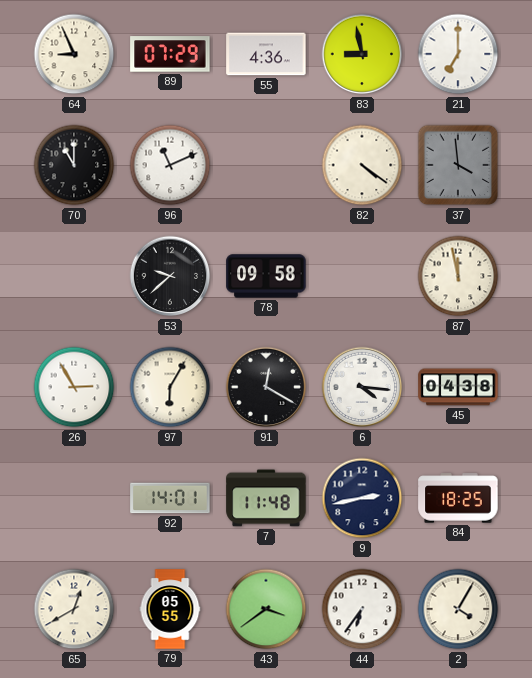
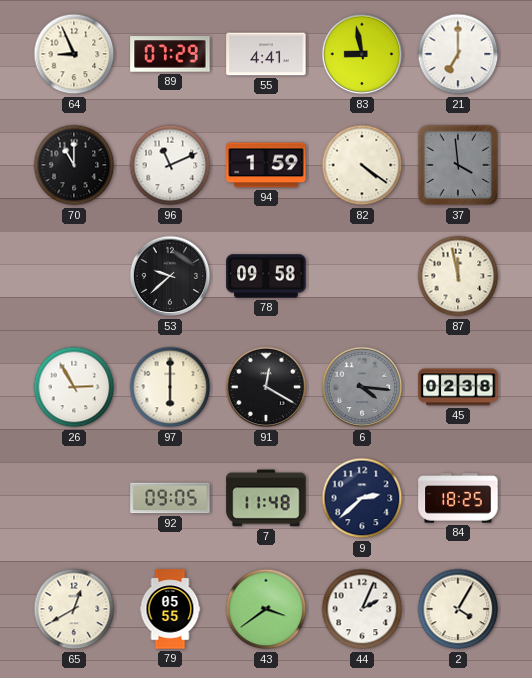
55: 4:36 -> 4:41
94: none -> 1:59
97: 6:05 -> 6:00
6 dial: white -> grey
45: 04:38 -> 02:38
92: 14:01 -> 09:05
9: 2:43 -> 2:38
44: 6:36 -> 2:04
